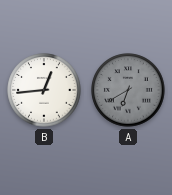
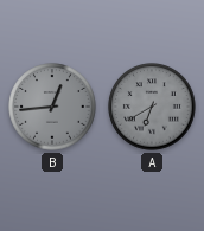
B dial: white -> grey
